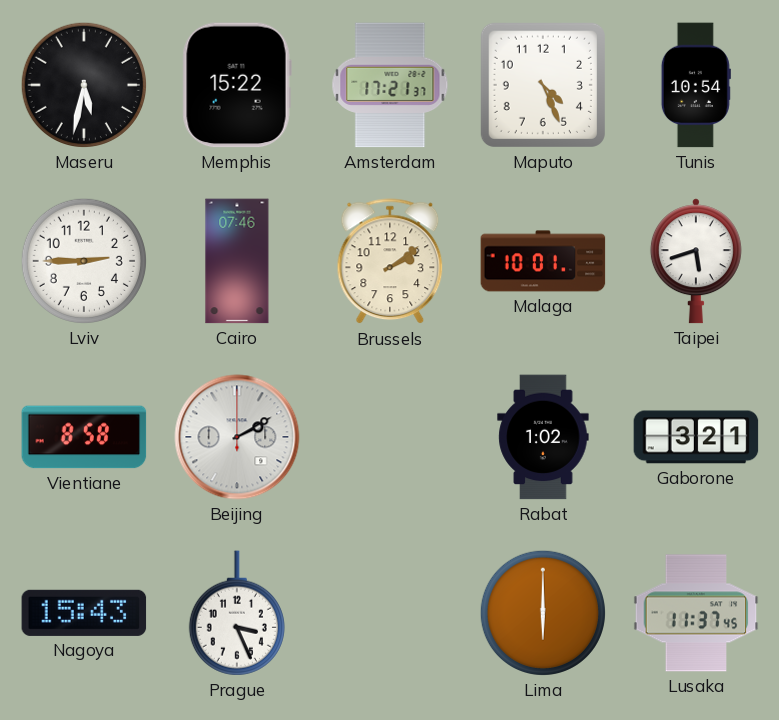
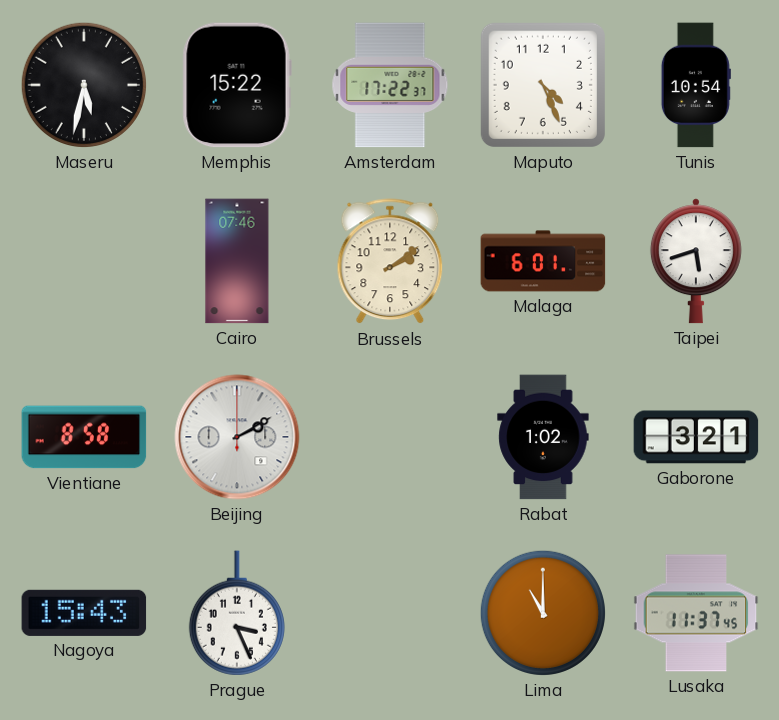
Amsterdam: 17:21 -> 17:22
Lviv: 2:45 -> none
Malaga: 10:01 -> 6:01
Lima: 6:00 -> 11:00
